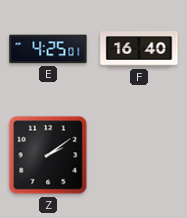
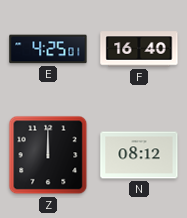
Z: 2:09 -> 12:00
N: none -> 08:12
